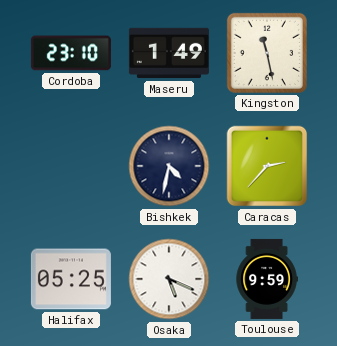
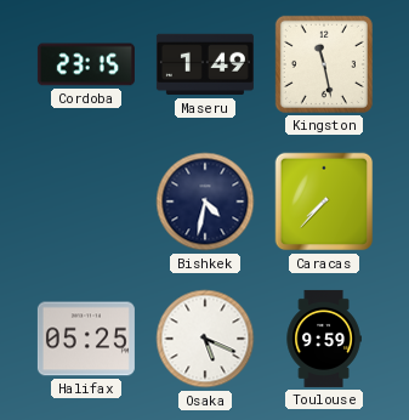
Cordoba: 23:10 -> 23:15
Caracas: 2:37 -> 7:37
